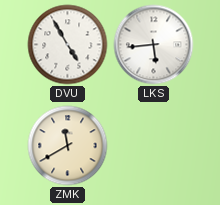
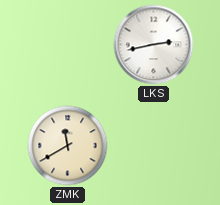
DVU: 4:55 -> none
LKS: 5:44 -> 2:43
